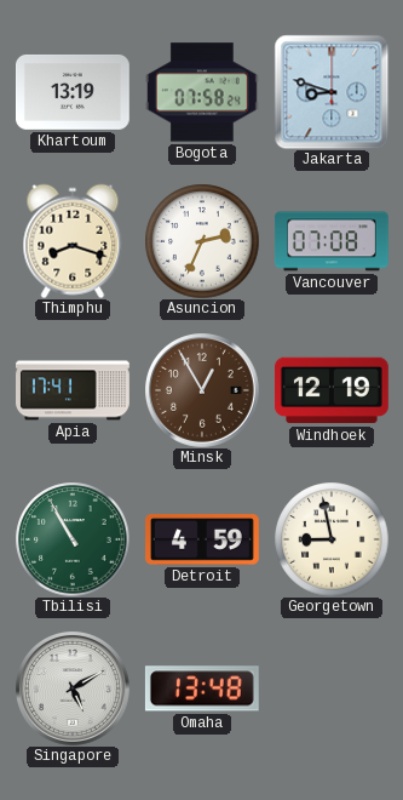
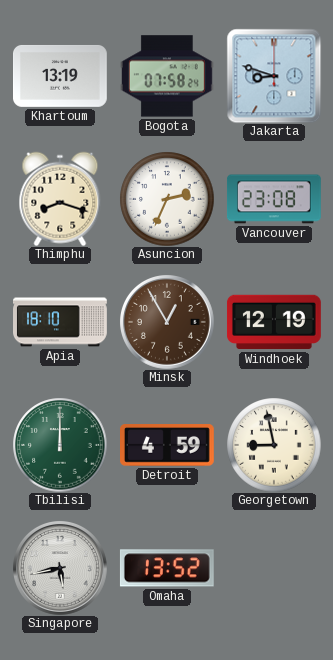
Vancouver: 07:08 -> 23:08
Apia: 17:41 -> 18:10
Tbilisi: 10:55 -> 12:00
Singapore: 5:10 -> 5:43
Omaha: 13:48 -> 13:52
